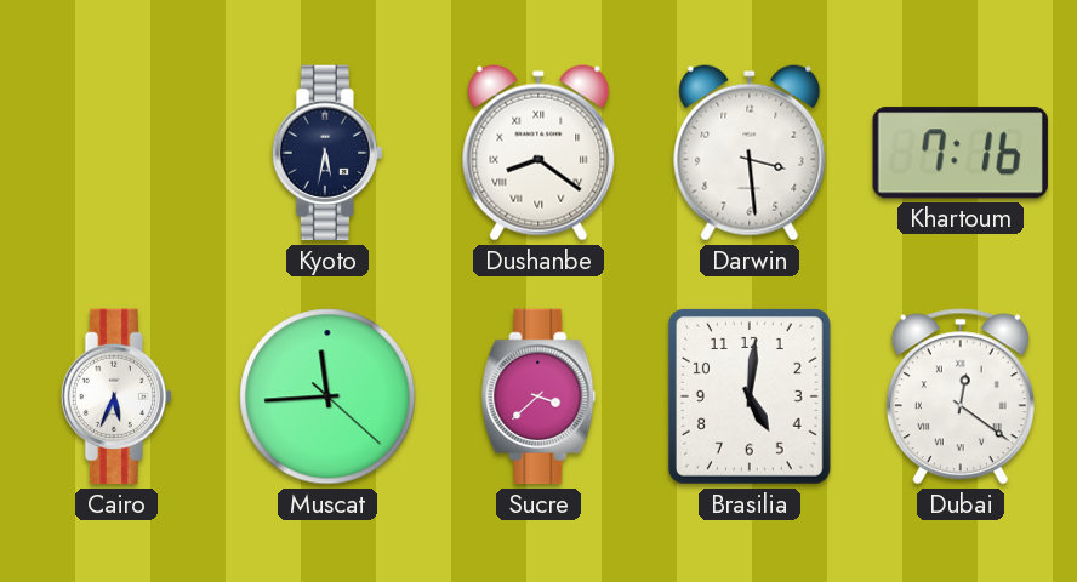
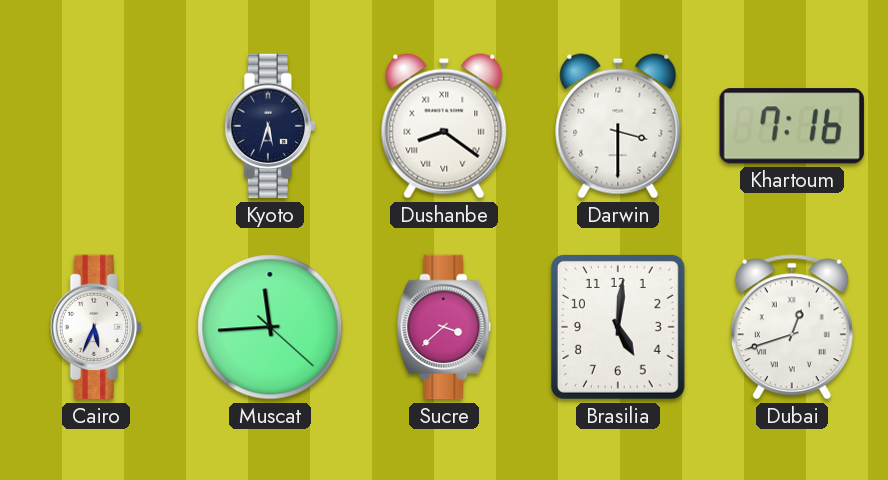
Kyoto: 5:32 -> 5:33
Darwin: 3:29 -> 3:30
Dubai: 12:21 -> 12:42
